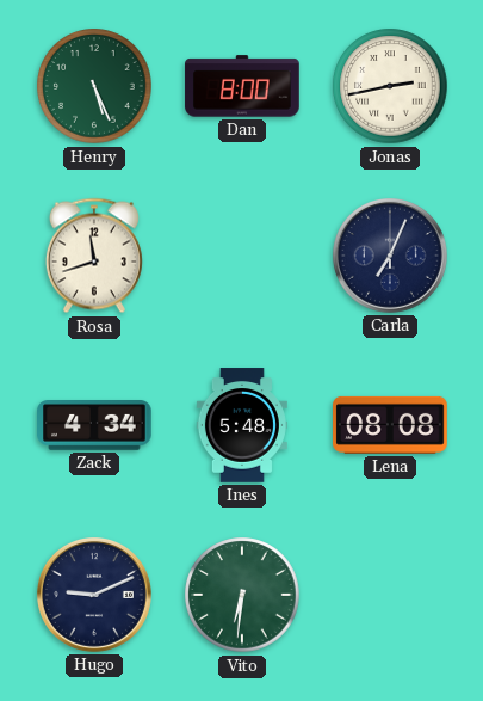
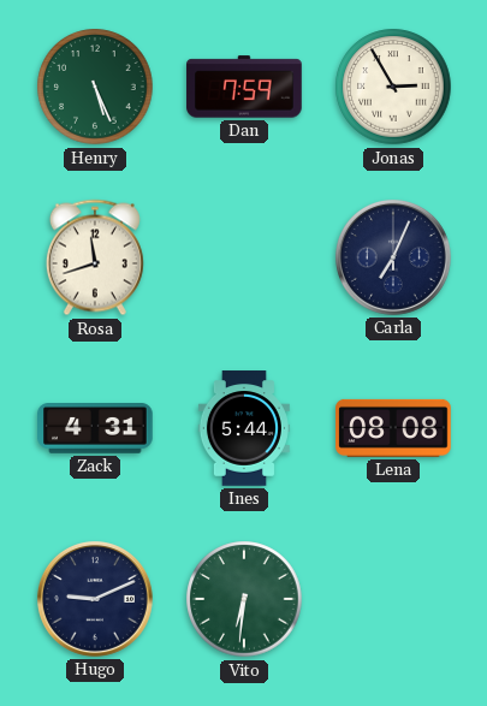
Dan: 8:00 -> 7:59
Jonas: 2:43 -> 2:55
Zack: 4:34 -> 4:31
Ines: 5:48 -> 5:44
